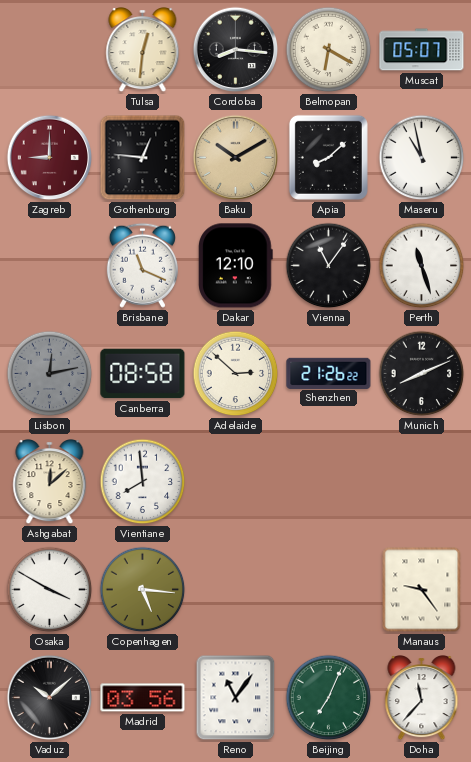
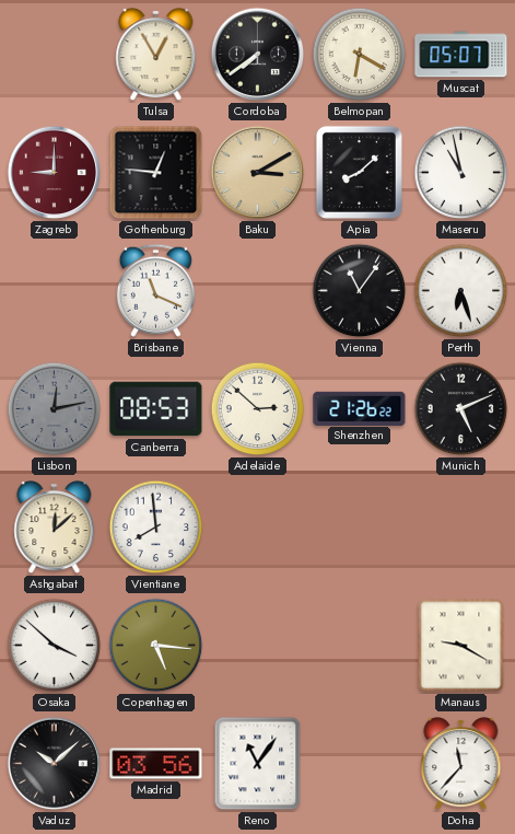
Tulsa: 12:31 -> 12:55
Cordoba: 8:16 -> 7:39
Baku: 10:10 -> 3:10
Dakar: 12:10 -> none
Perth: 11:27 -> 6:27
Canberra: 08:58 -> 08:53
Munich: 8:11 -> 5:11
Osaka: 3:50 -> 3:52
Manaus: 9:24 -> 9:20
Beijing: 7:04 -> none
